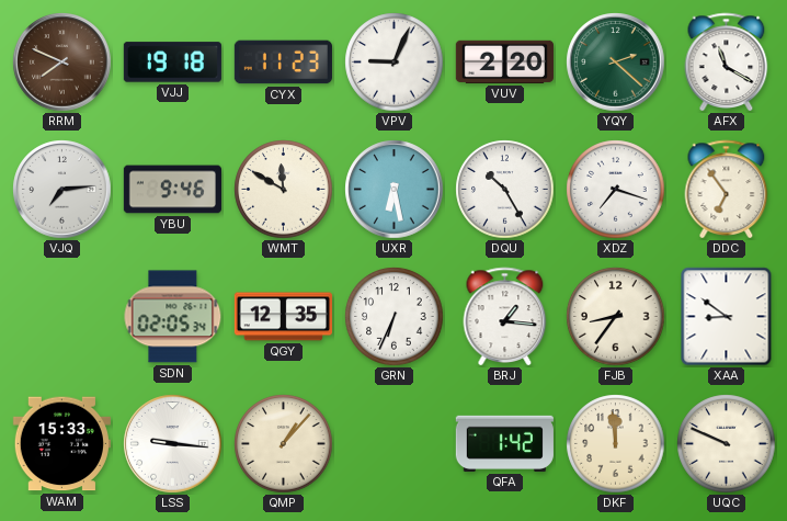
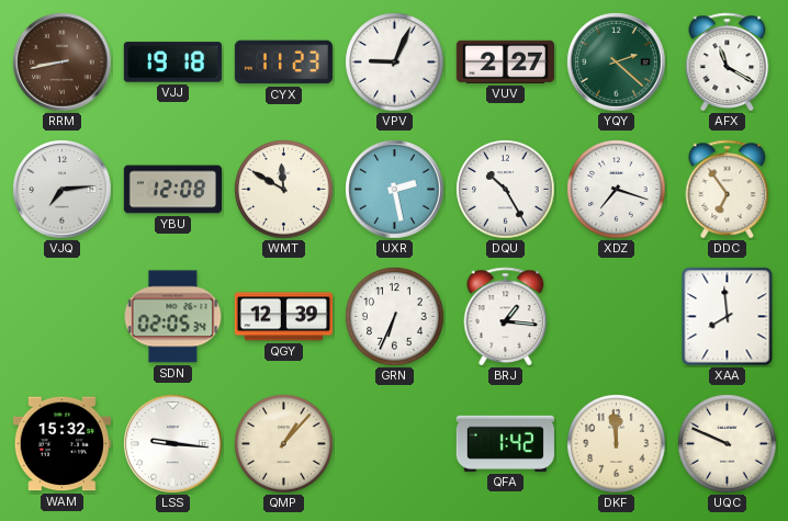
RRM: 7:49 -> 8:43
VUV: 2:20 -> 2:27
YBU: 9:46 -> 12:08
UXR: 6:28 -> 2:28
QGY: 12:35 -> 12:39
FJB: 8:36 -> none
XAA: 8:51 -> 7:59
WAM: 15:33 -> 15:32
